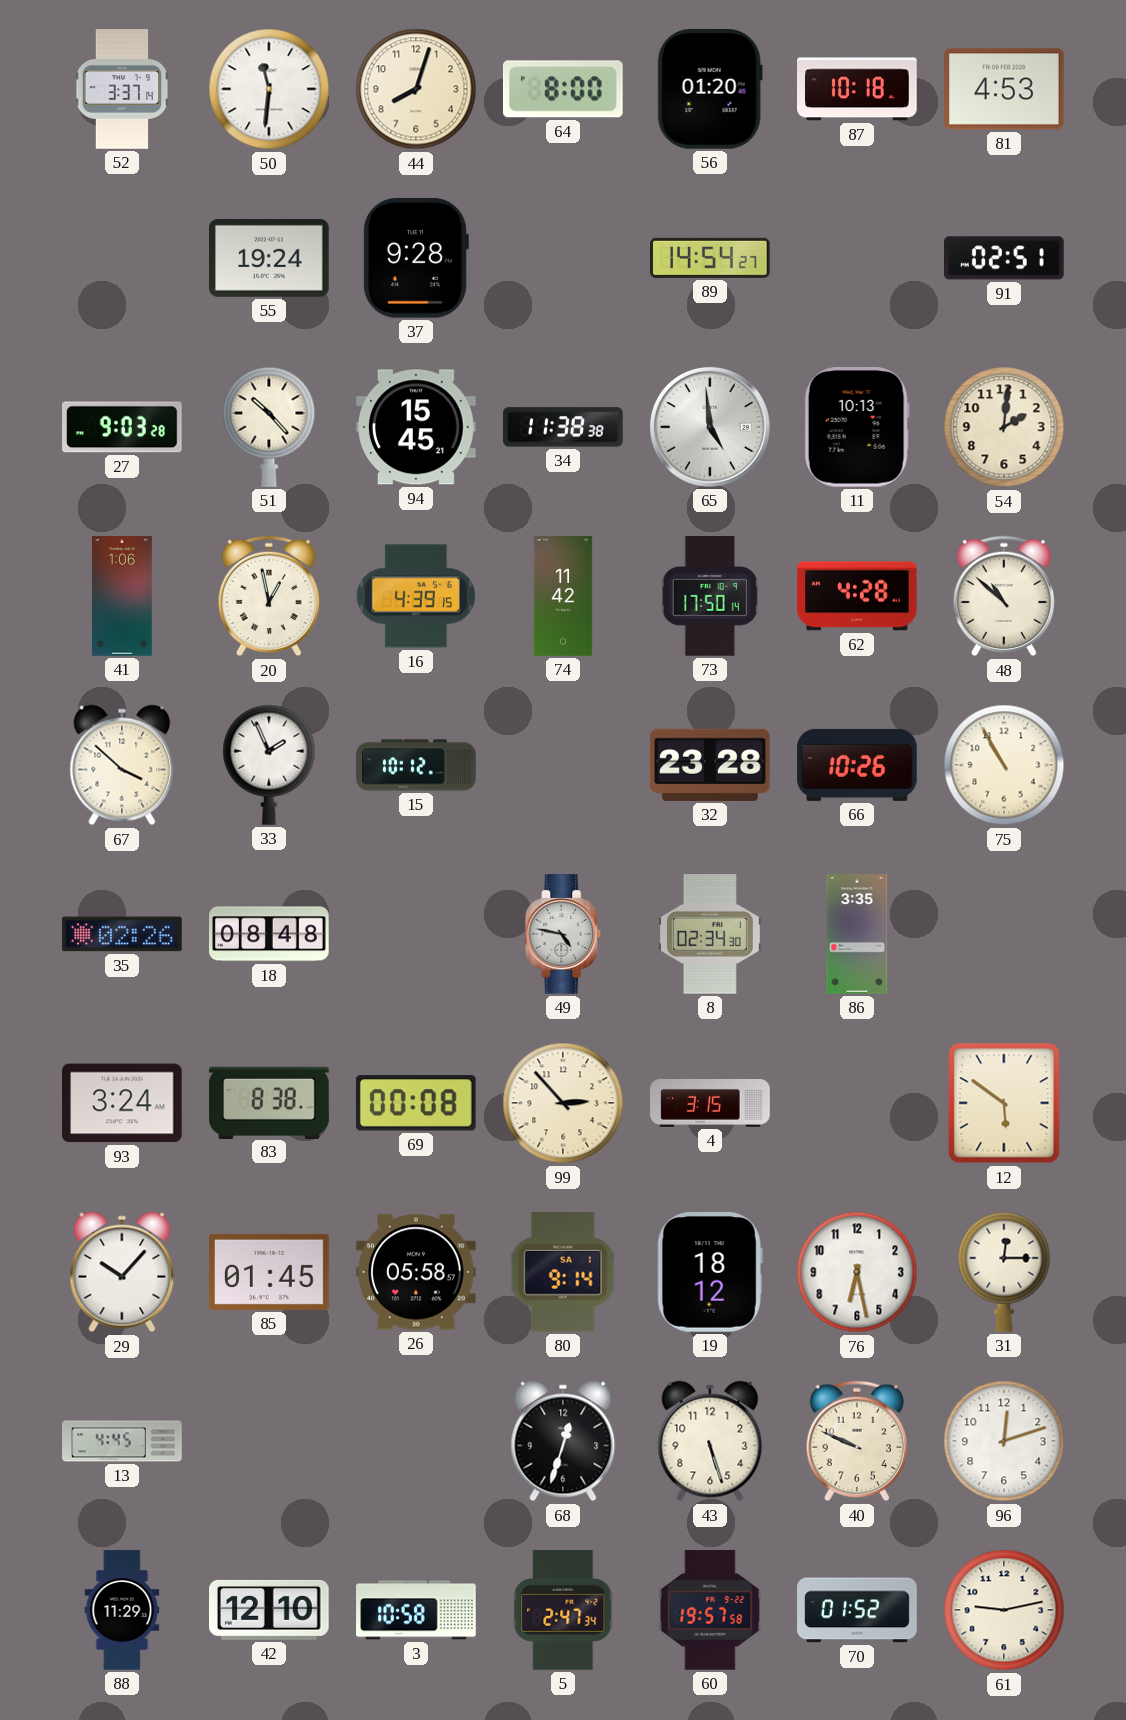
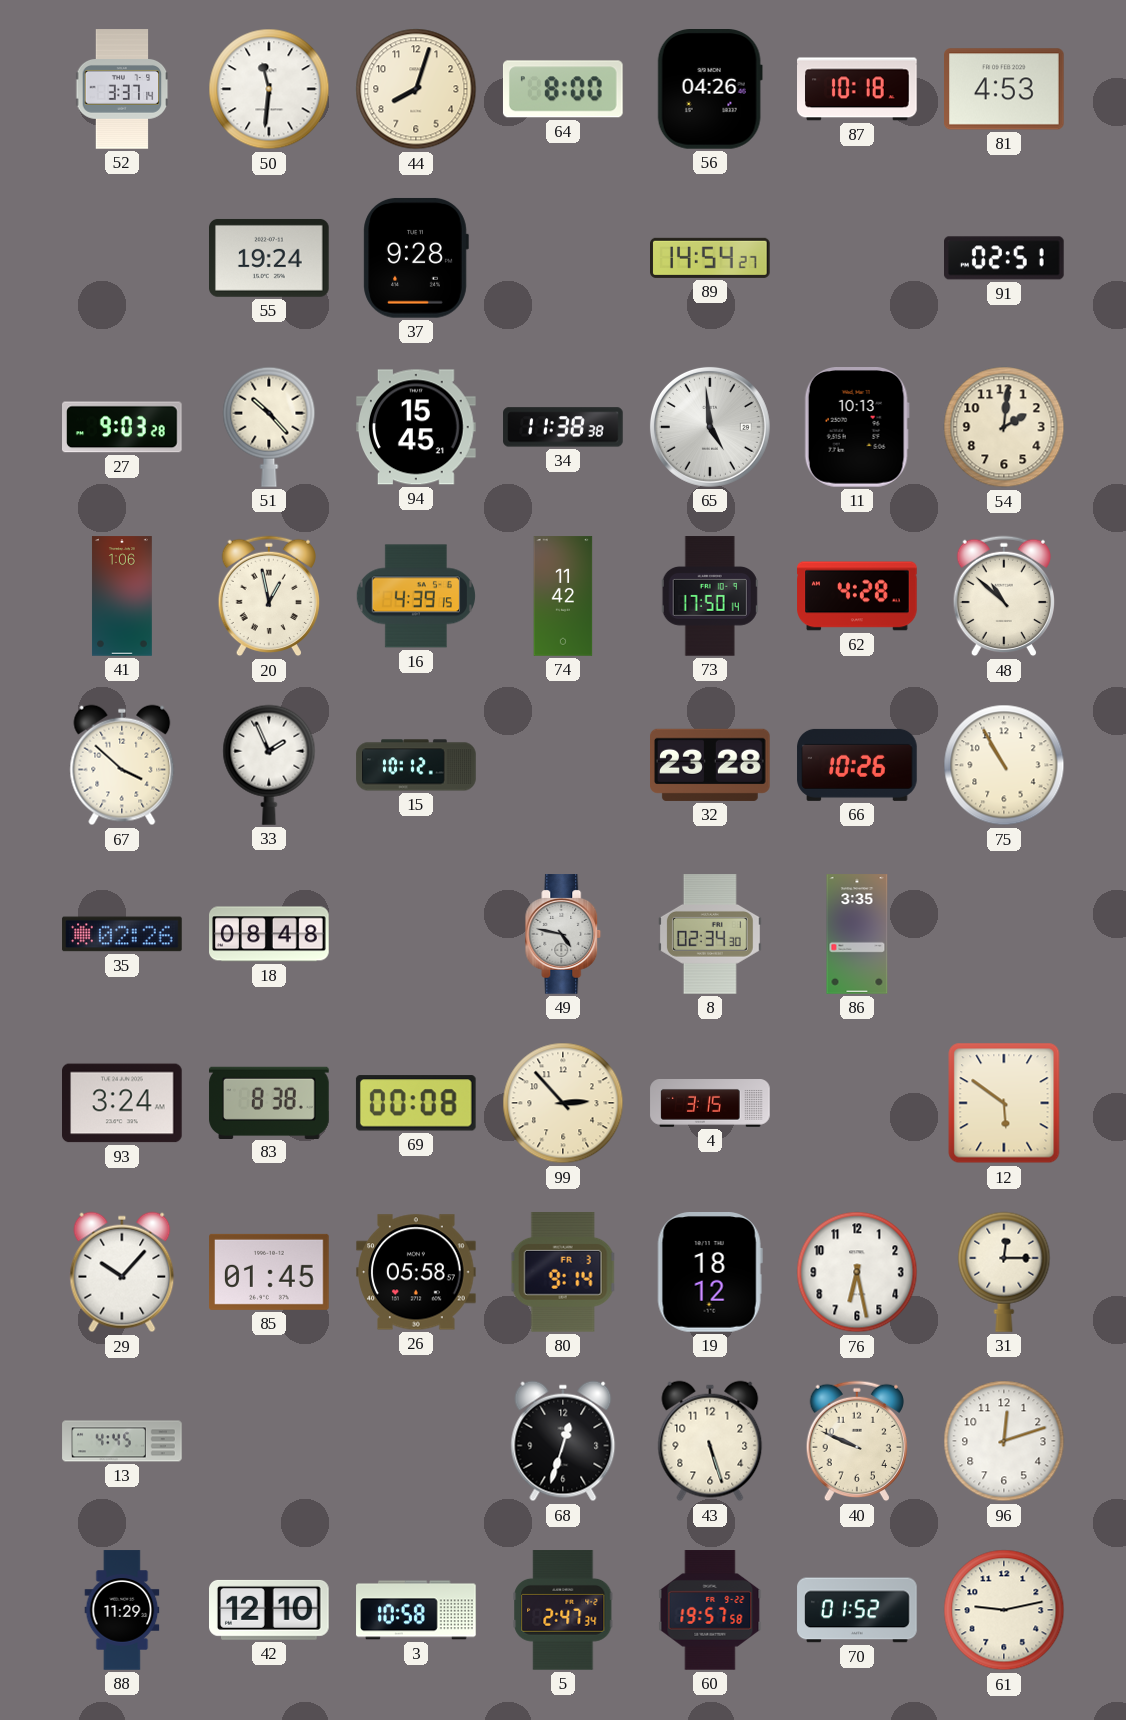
56: 01:20 -> 04:26
80 date: SA 1 -> FR 3
